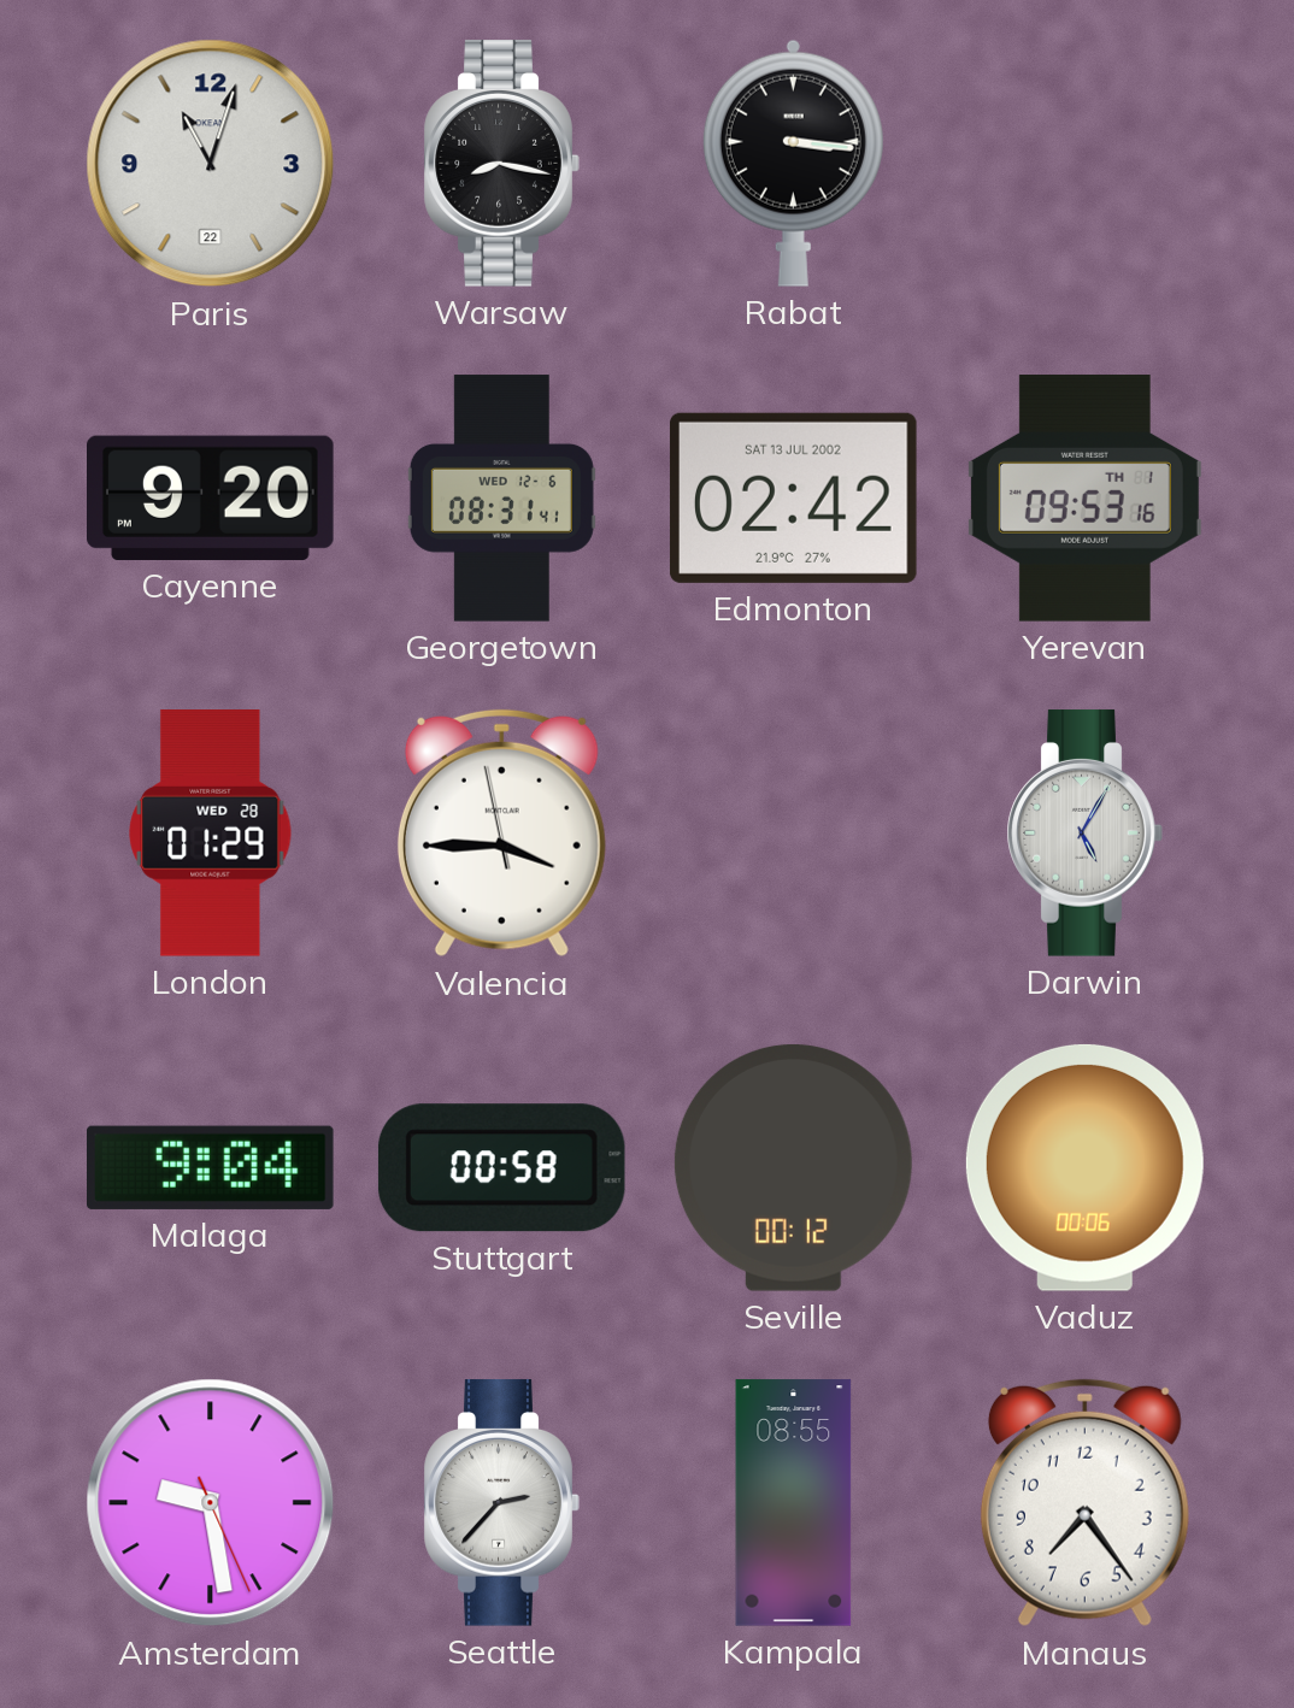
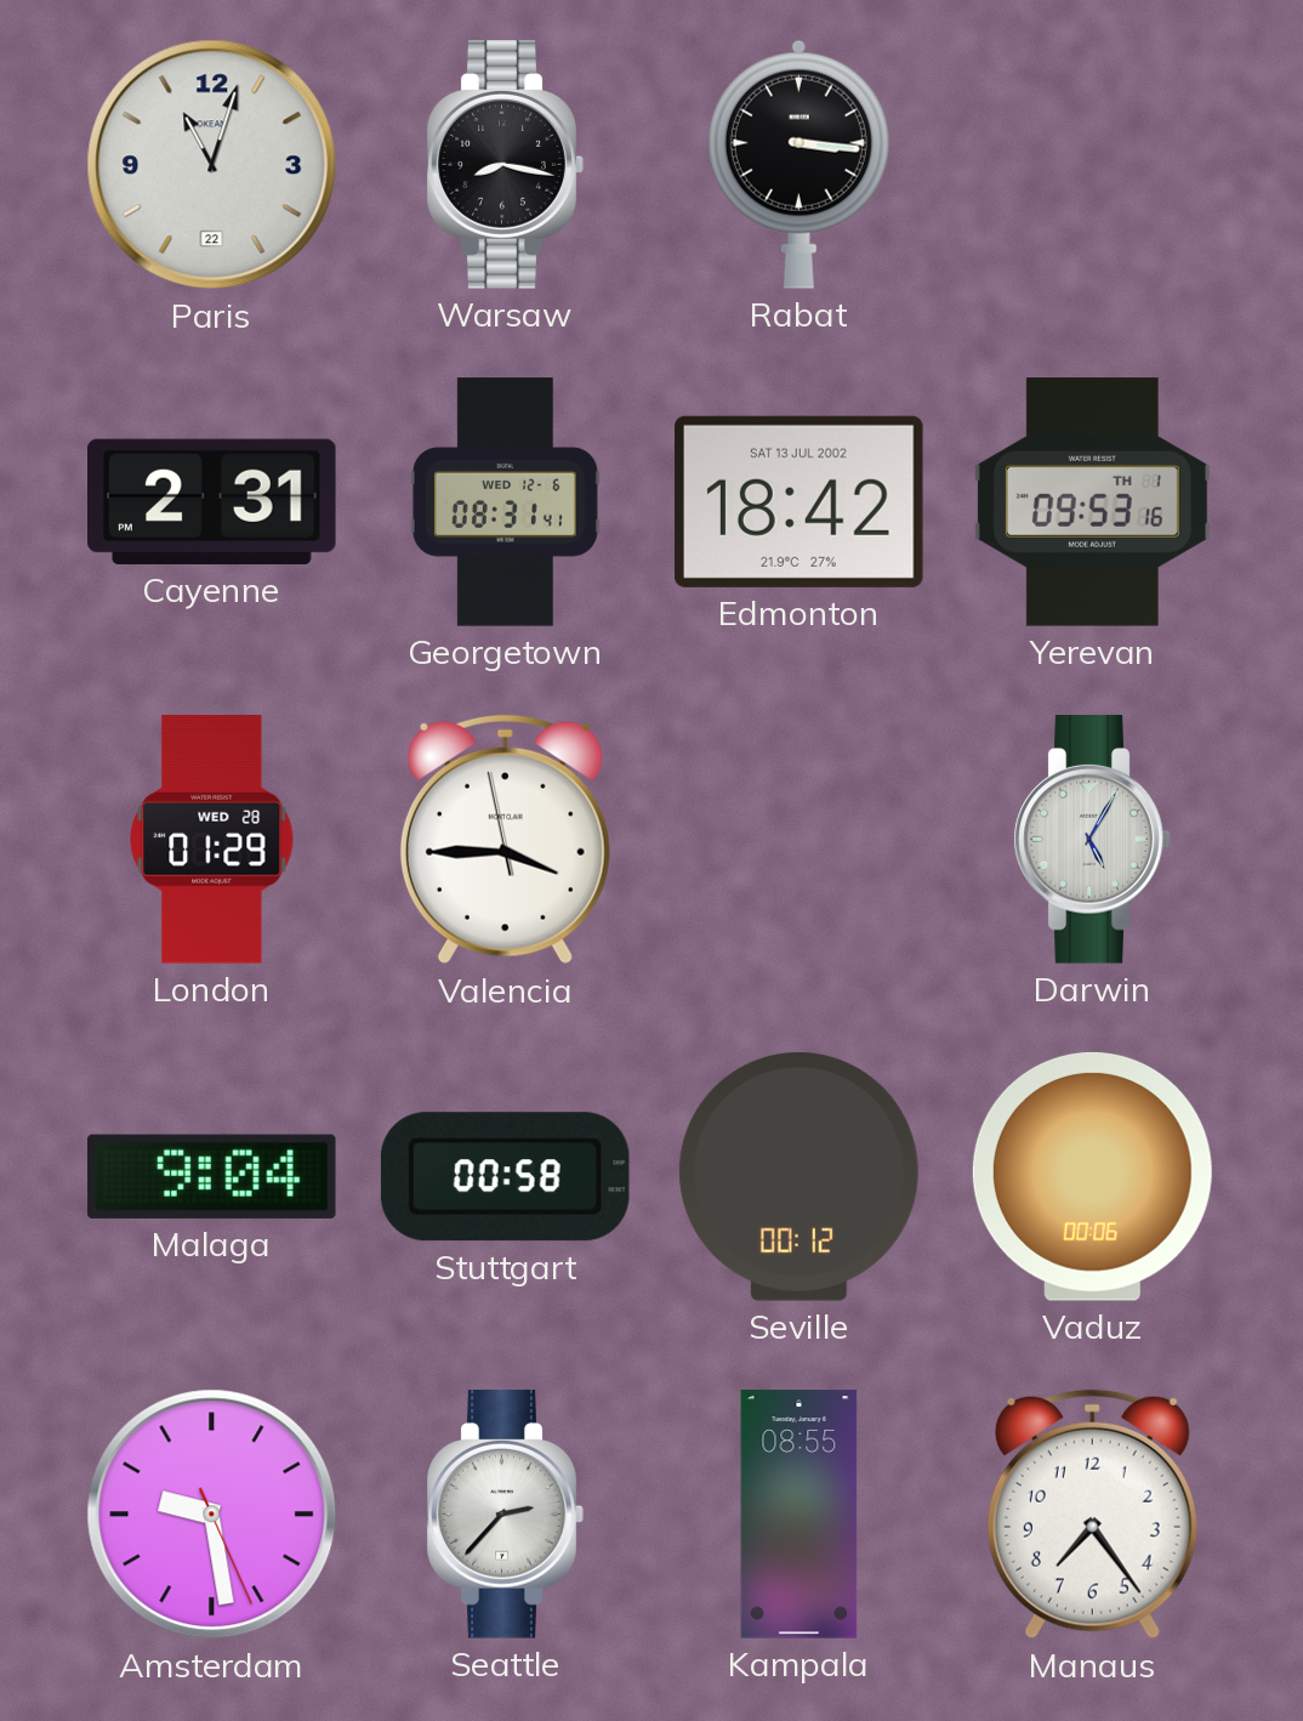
Cayenne: 9:20 -> 2:31
Edmonton: 02:42 -> 18:42
